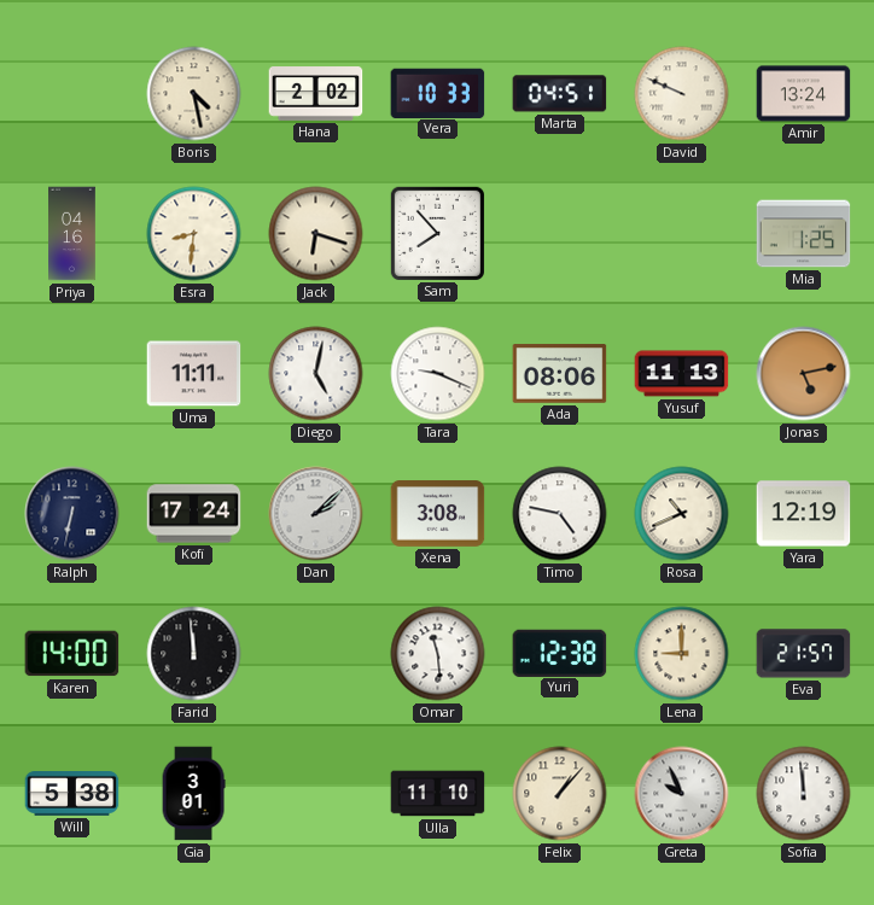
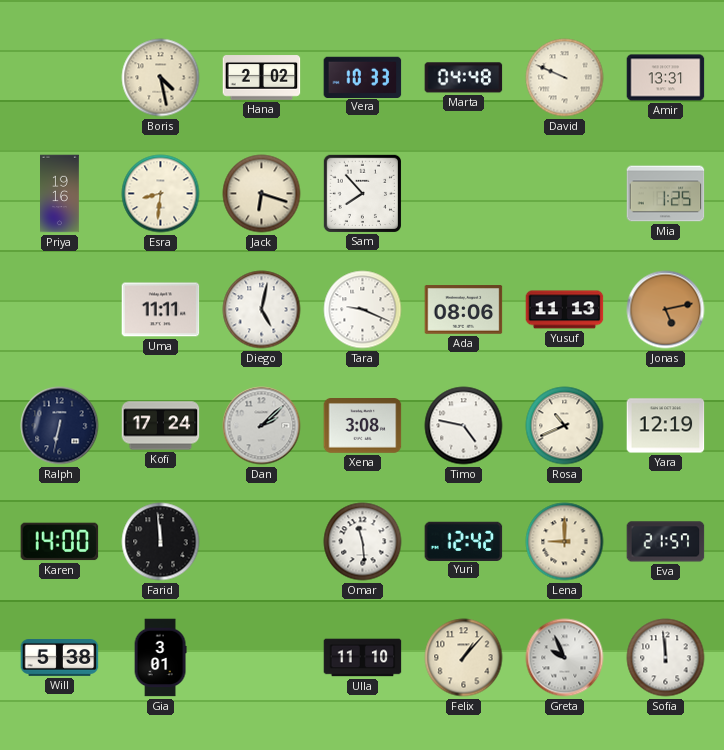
Marta: 04:51 -> 04:48
Amir: 13:24 -> 13:31
Priya: 04:16 -> 19:16
Yuri: 12:38 -> 12:42
